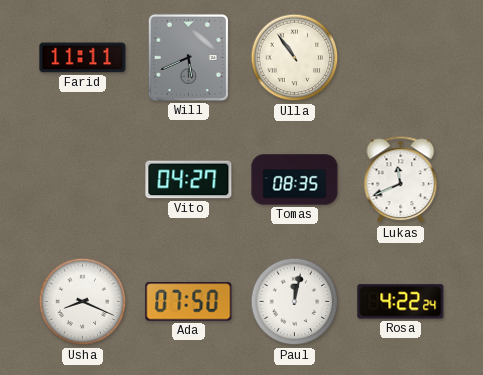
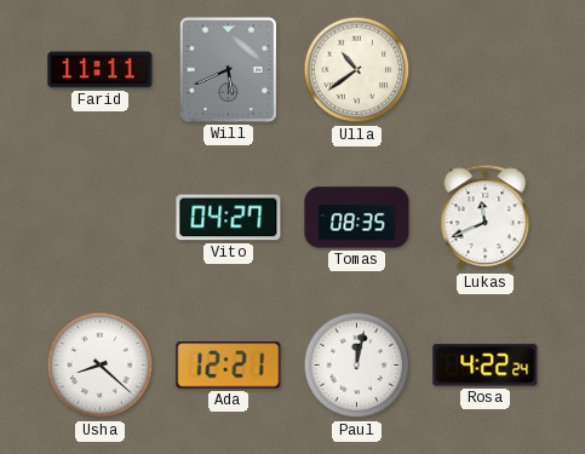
Ulla: 10:54 -> 10:39
Usha: 8:19 -> 8:22
Ada: 07:50 -> 12:21
